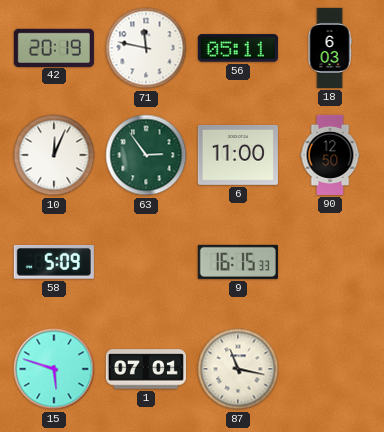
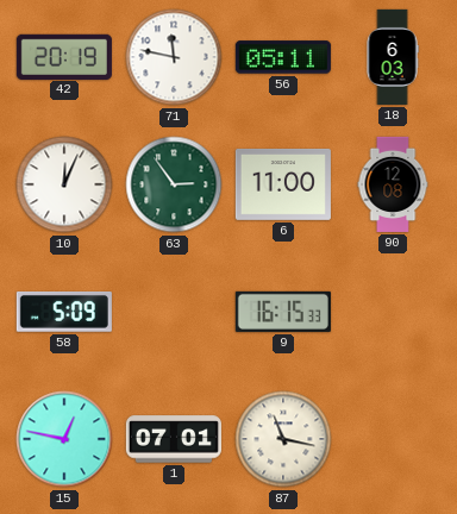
90: 12:50 -> 12:08
15: 5:48 -> 12:47
